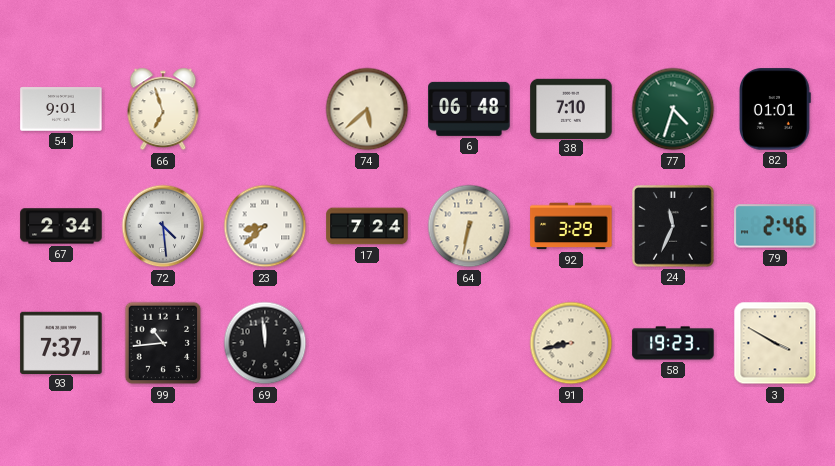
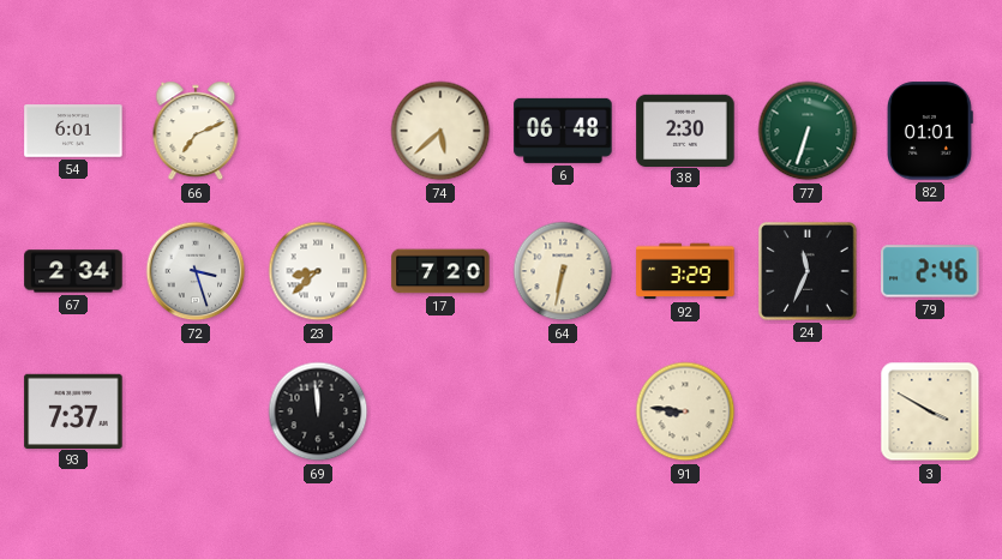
54: 9:01 -> 6:01
66: 6:57 -> 7:11
38: 7:10 -> 2:30
77: 4:33 -> 6:33
72: 4:29 -> 3:27
17: 7:24 -> 7:20
99: 10:44 -> none
91: 8:43 -> 8:46
58: 19:23 -> none
